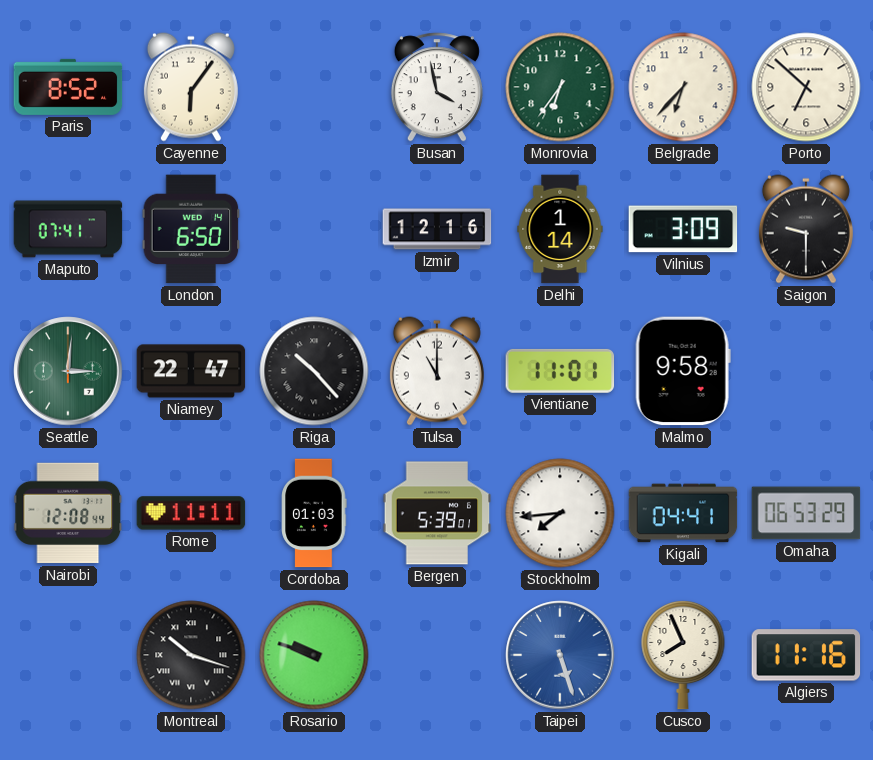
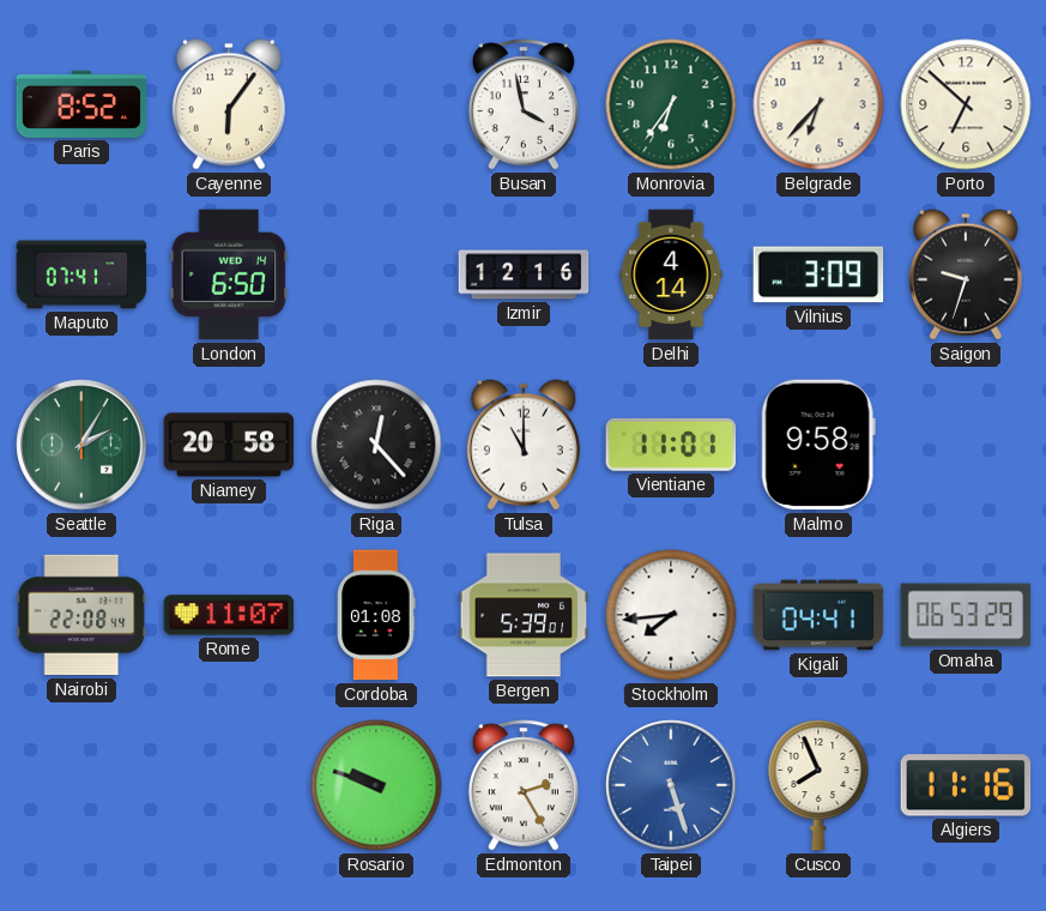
Delhi: 1:14 -> 4:14
Saigon: 9:30 -> 9:33
Seattle: 3:01 -> 2:05
Niamey: 22:47 -> 20:58
Riga: 10:23 -> 12:23
Nairobi: 12:08 -> 22:08
Rome: 11:11 -> 11:07
Cordoba: 01:03 -> 01:08
Montreal: 10:18 -> none
Edmonton: none -> 2:25
